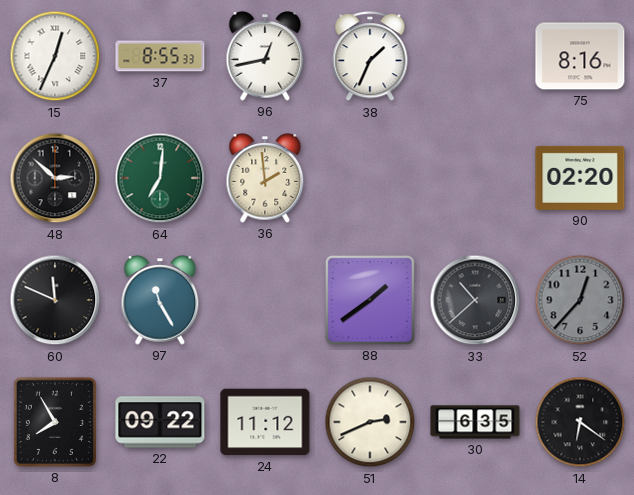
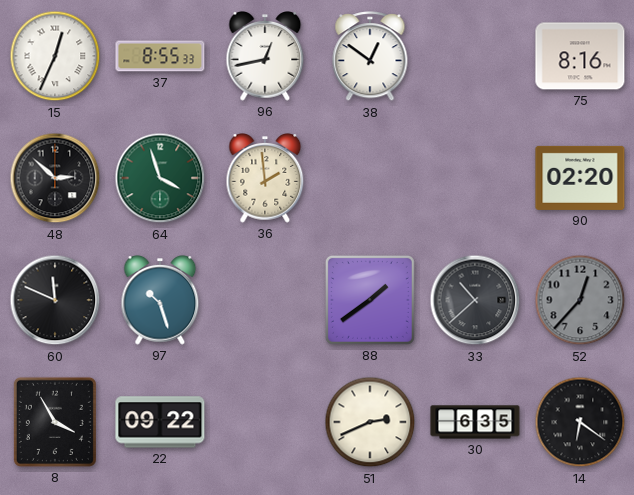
38: 1:34 -> 12:51
64: 7:01 -> 3:57
97: 11:25 -> 10:27
8: 7:55 -> 3:55
24: 11:12 -> none
